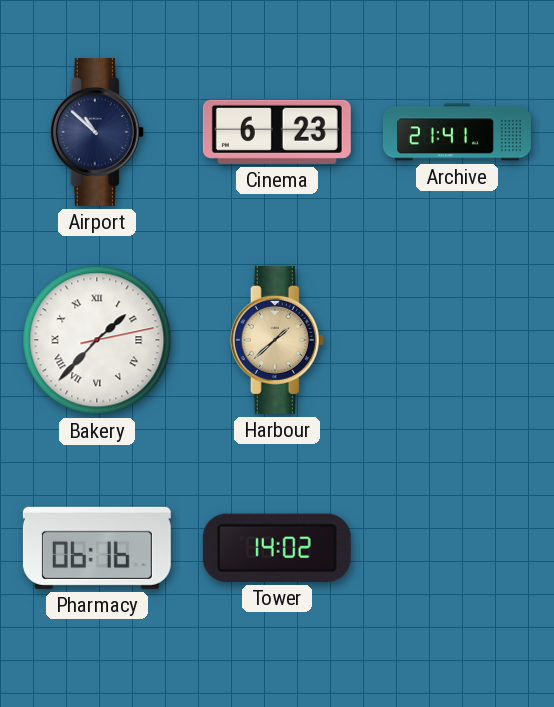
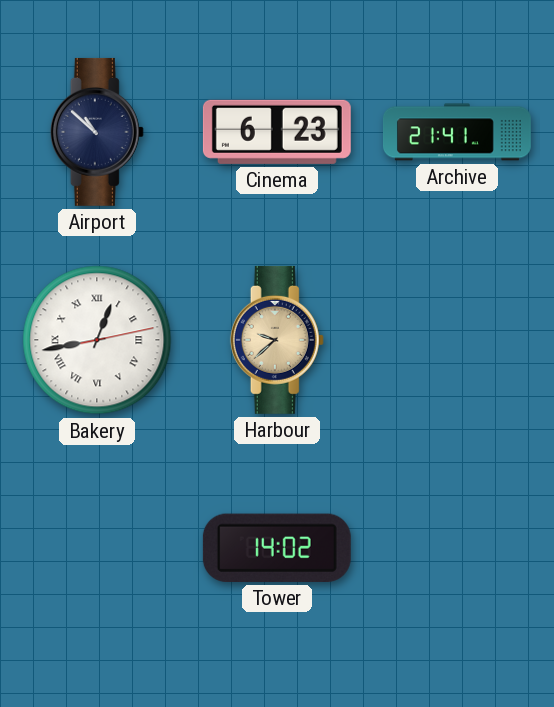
Bakery: 1:37 -> 12:43
Harbour: 1:38 -> 9:38
Pharmacy: 06:16 -> none
